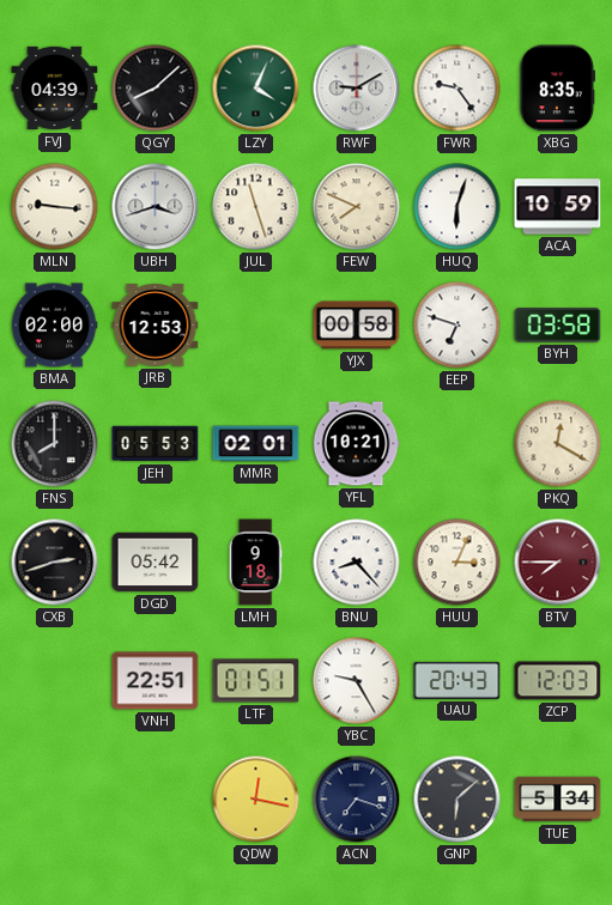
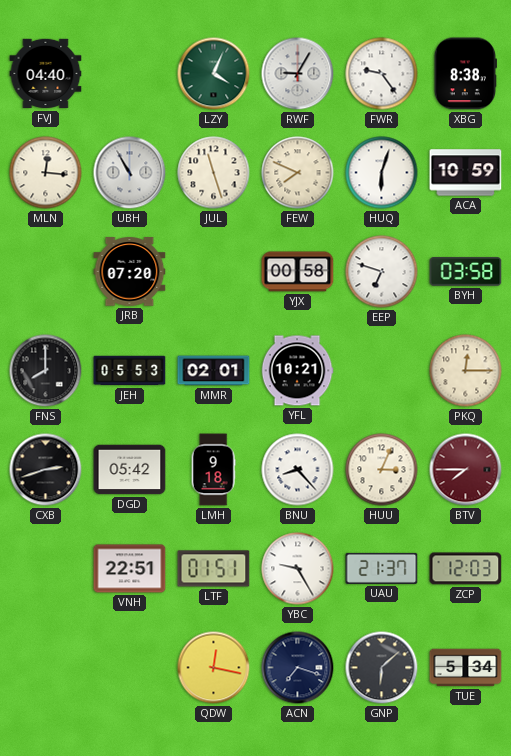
FVJ: 04:39 -> 04:40
QGY: 8:08 -> none
RWF: 9:10 -> 9:05
XBG: 8:35 -> 8:38
MLN: 9:16 -> 12:16
UBH: 3:42 -> 10:55
BMA: 02:00 -> none
JRB: 12:53 -> 07:20
PKQ: 12:20 -> 12:15
UAU: 20:43 -> 21:37
